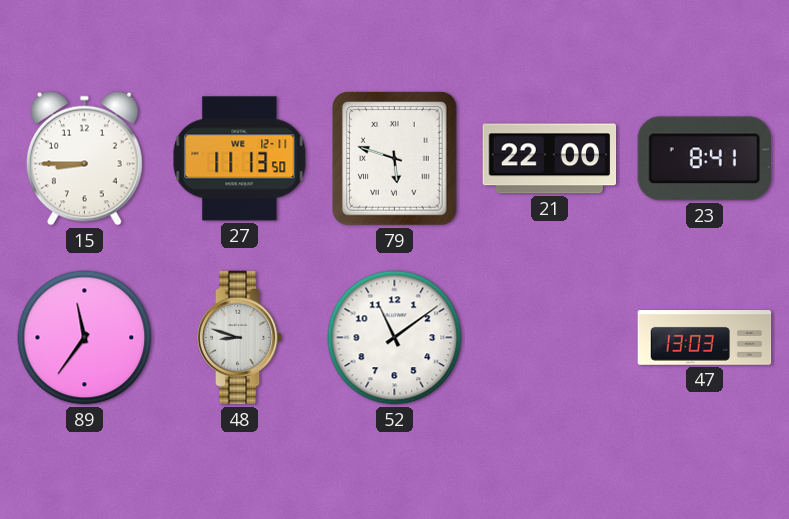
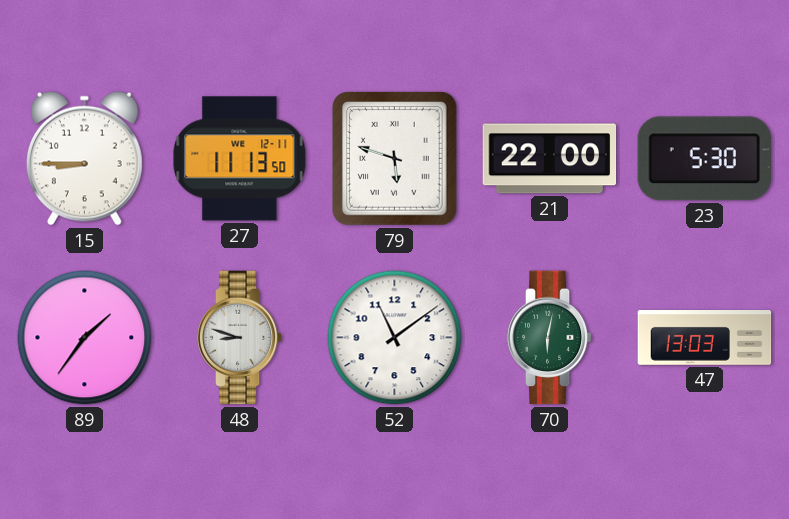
23: 8:41 -> 5:30
89: 11:36 -> 1:36
70: none -> 6:02
